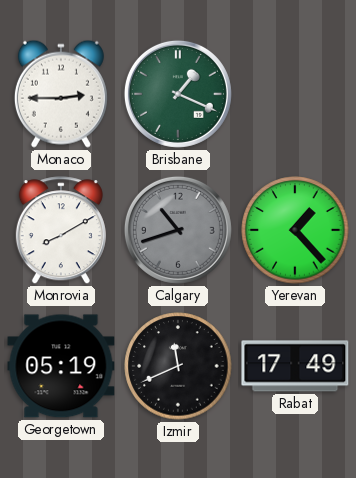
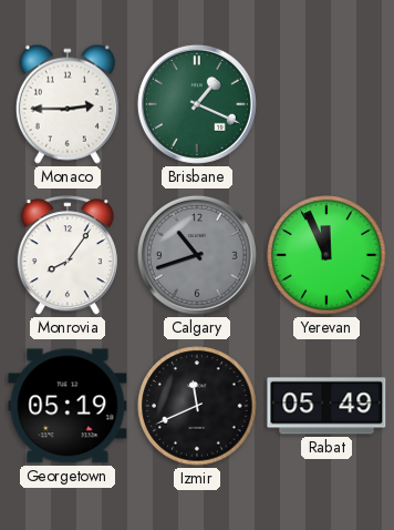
Monrovia: 8:10 -> 8:06
Yerevan: 1:23 -> 11:56
Rabat: 17:49 -> 05:49
